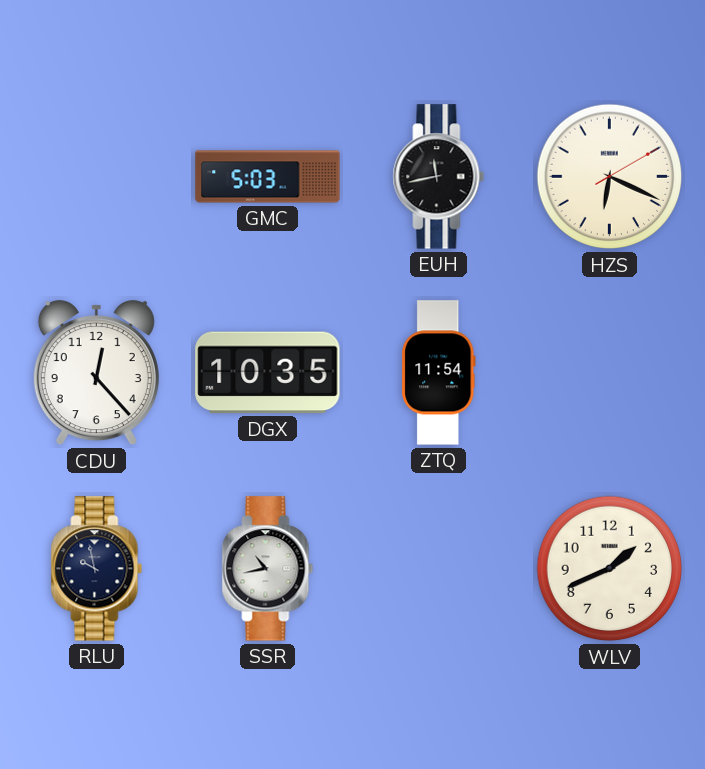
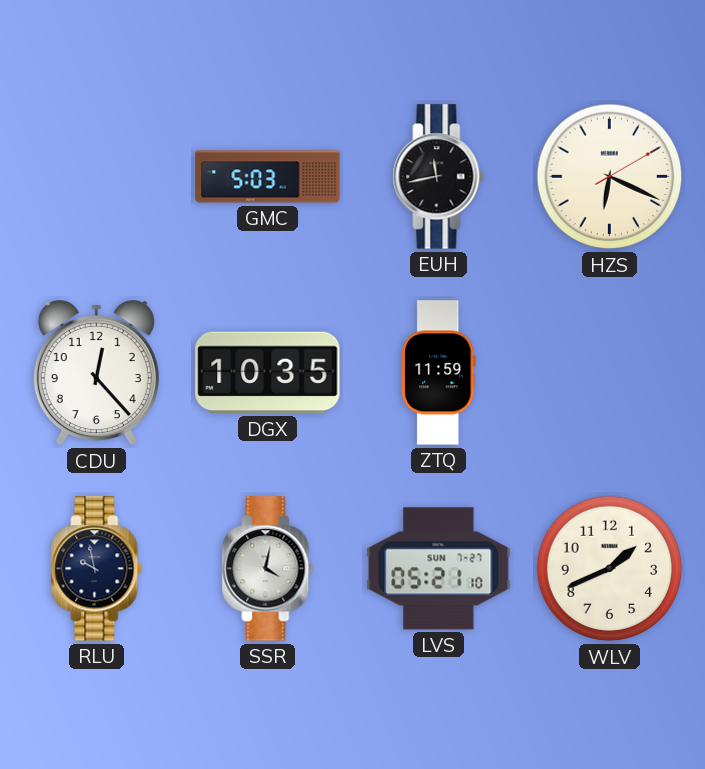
ZTQ: 11:54 -> 11:59
SSR: 10:43 -> 4:02
LVS: none -> 05:21
